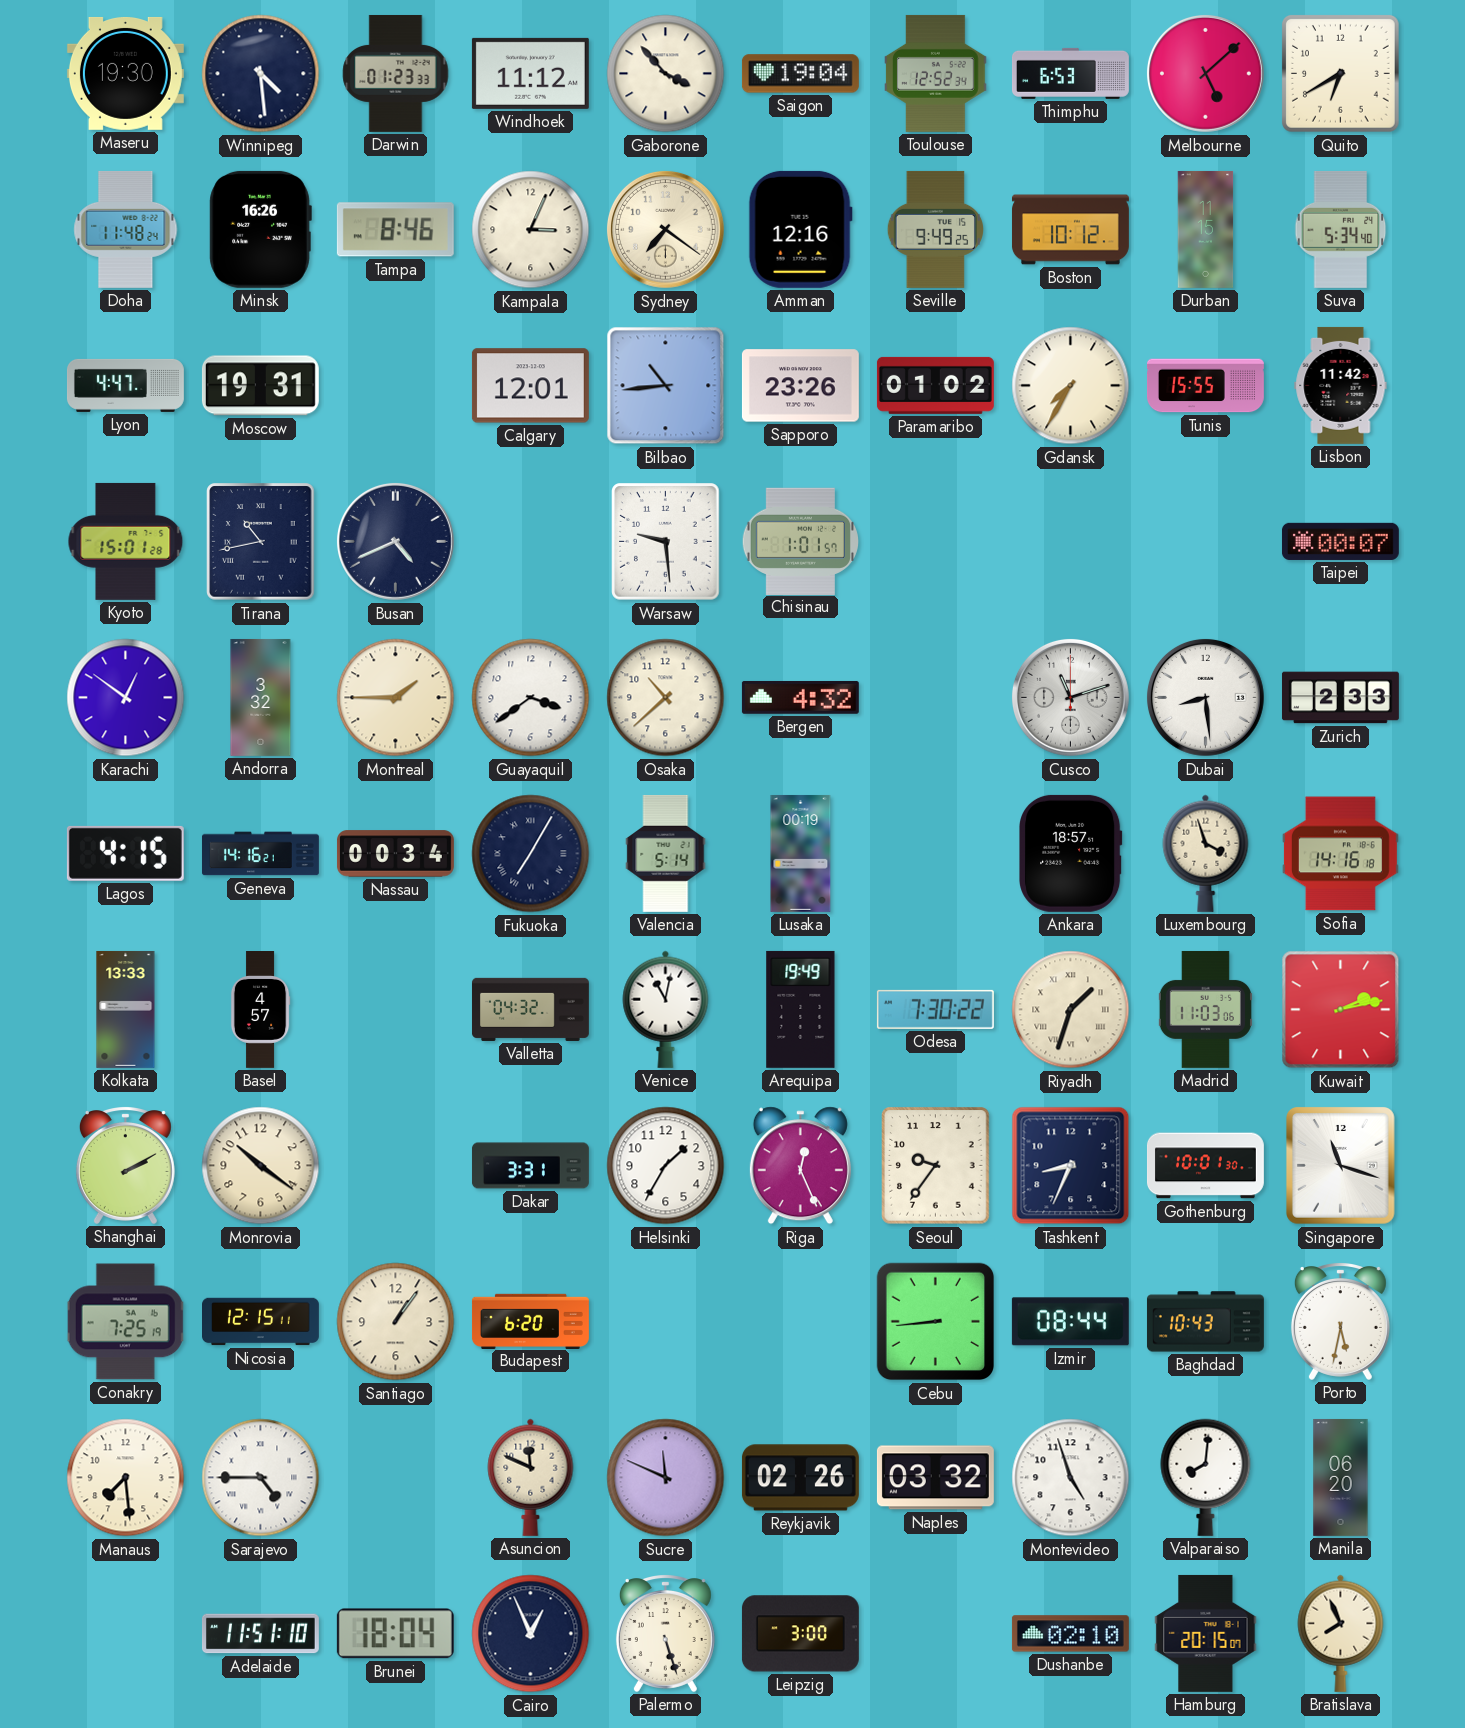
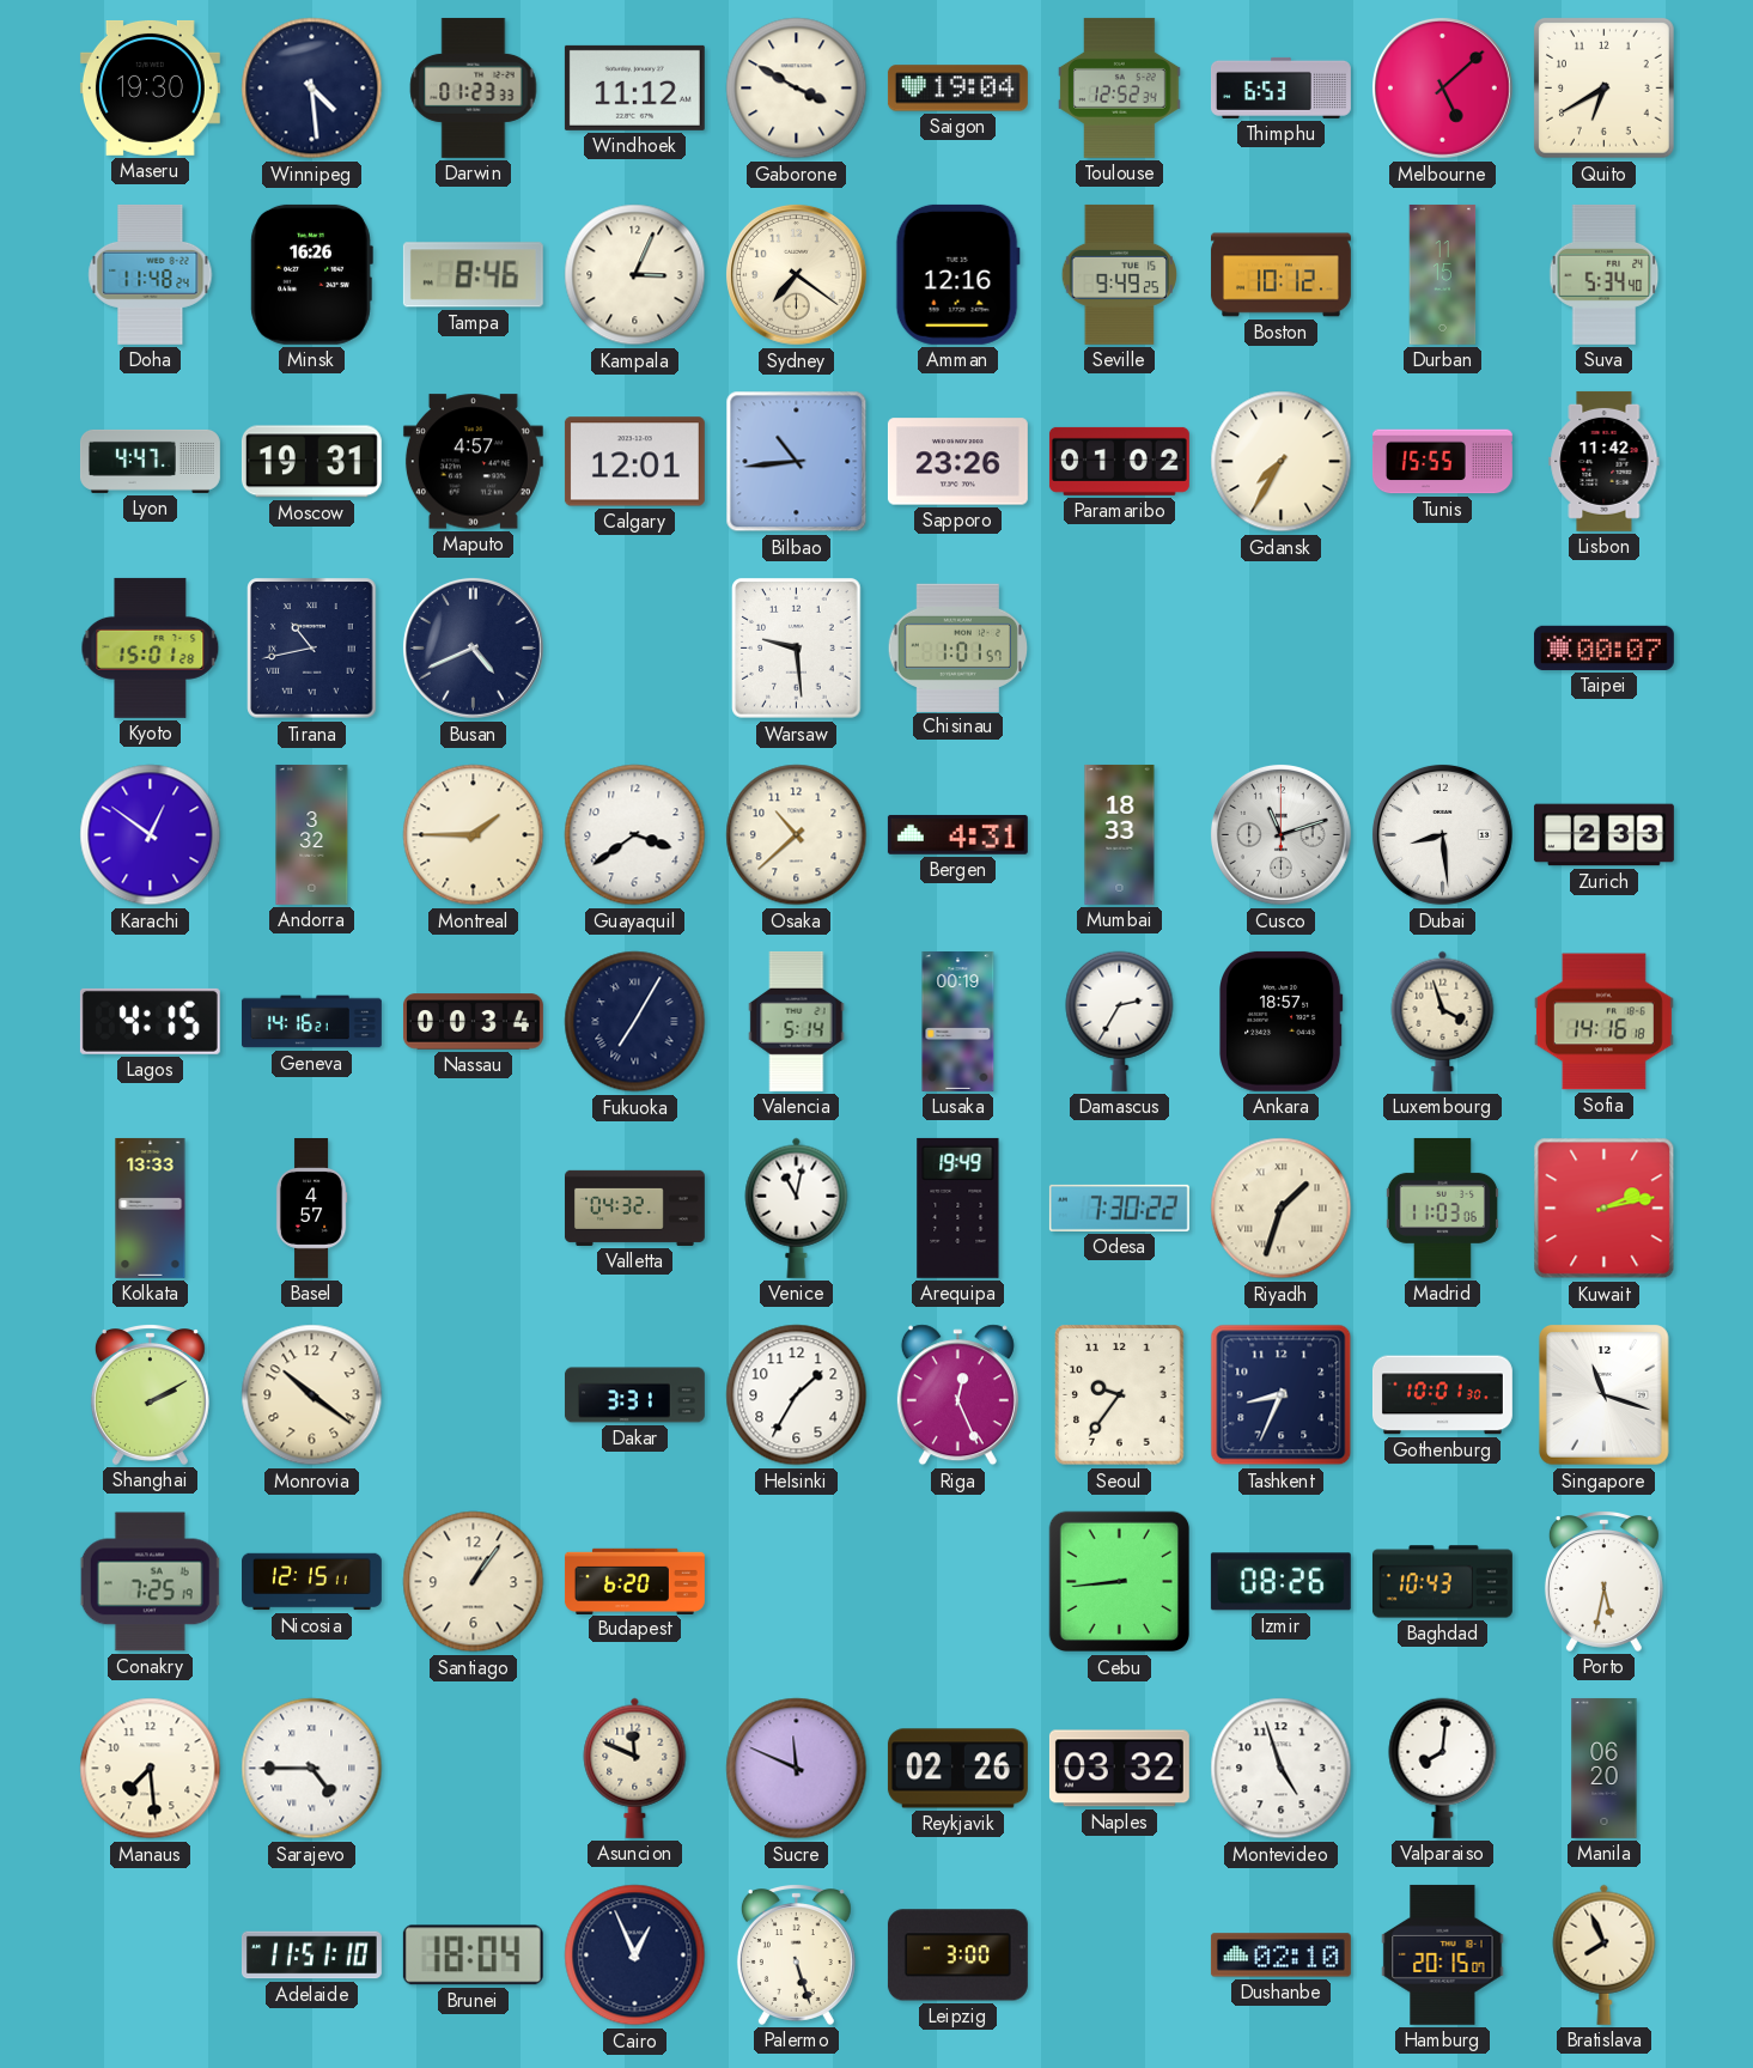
Gaborone: 3:53 -> 3:50
Maputo: none -> 4:57
Bergen: 4:32 -> 4:31
Mumbai: none -> 18:33
Damascus: none -> 2:35
Izmir: 08:44 -> 08:26
